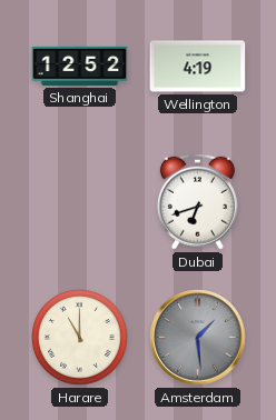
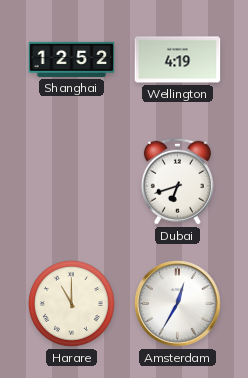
Amsterdam: 1:29 -> 12:35
Amsterdam dial: grey -> white
